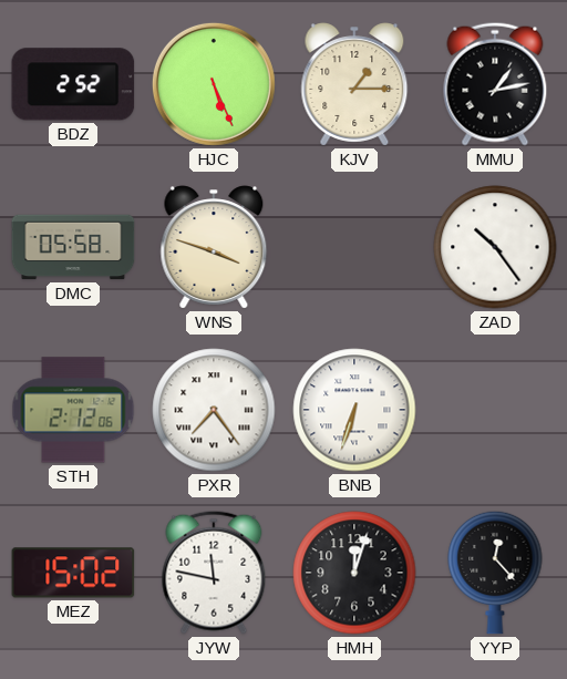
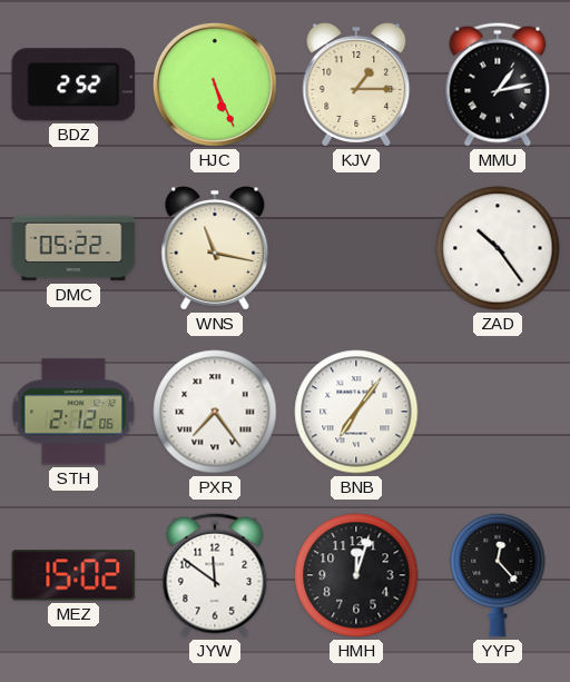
DMC: 05:58 -> 05:22
WNS: 3:48 -> 11:17
BNB: 6:33 -> 7:06
JYW: 11:47 -> 11:51
